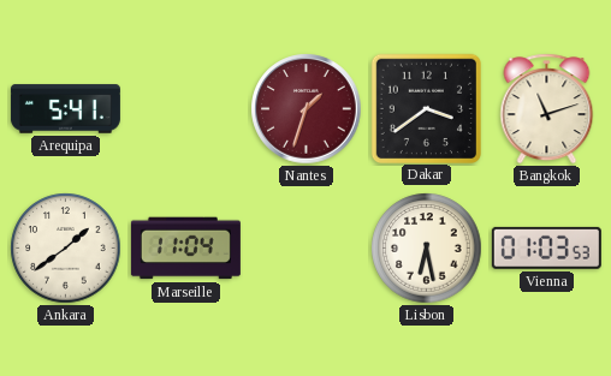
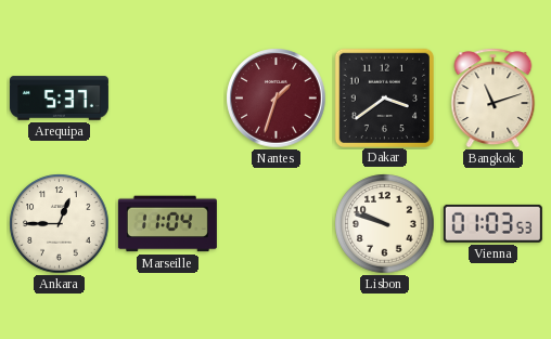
Arequipa: 5:41 -> 5:37
Ankara: 1:39 -> 12:45
Lisbon: 6:28 -> 9:48
